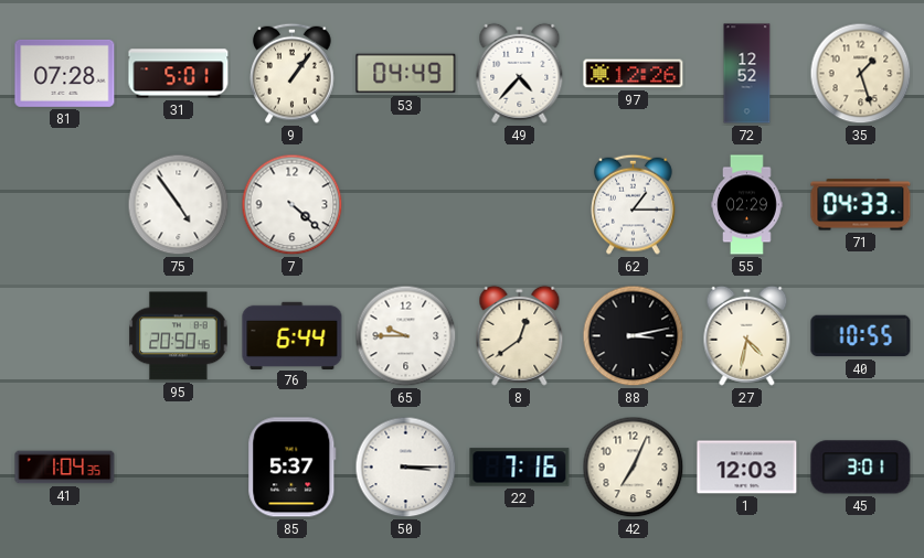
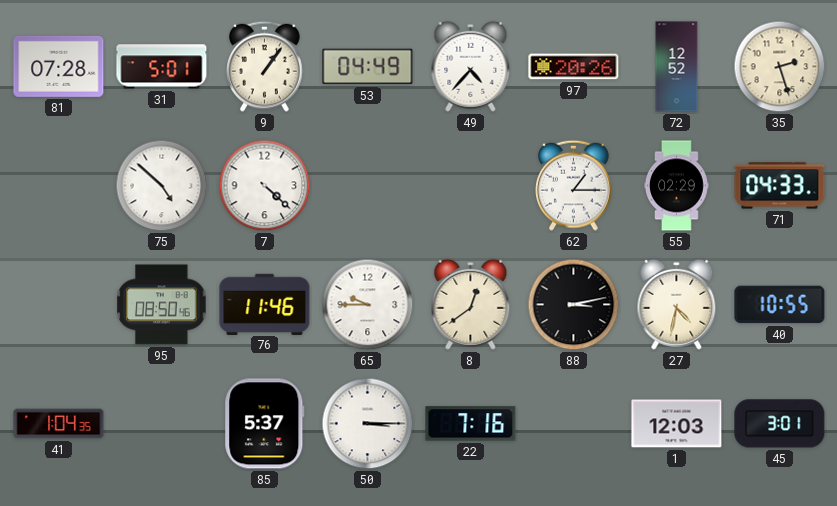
97: 12:26 -> 20:26
35: 1:27 -> 2:27
75: 4:54 -> 4:52
95: 20:50 -> 08:50
76: 6:44 -> 11:46
42: 7:04 -> none
